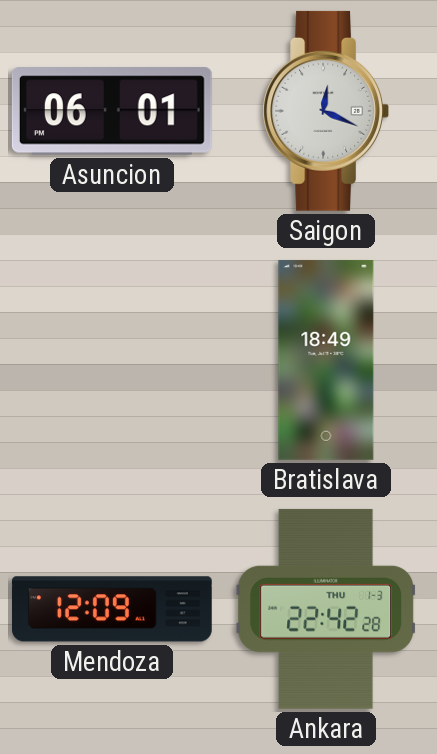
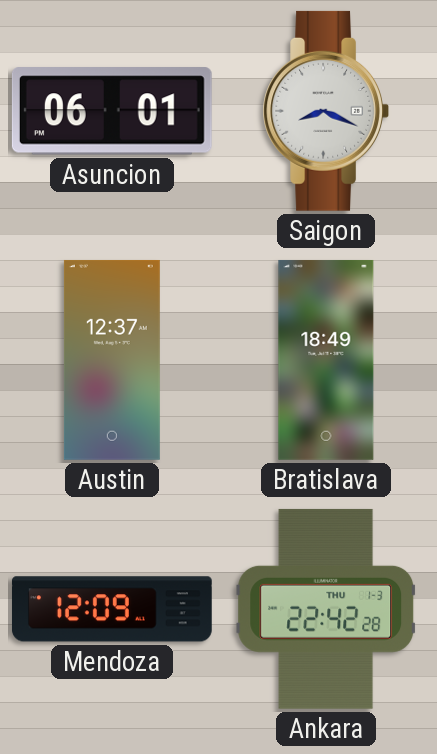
Saigon: 12:19 -> 8:19
Austin: none -> 12:37
